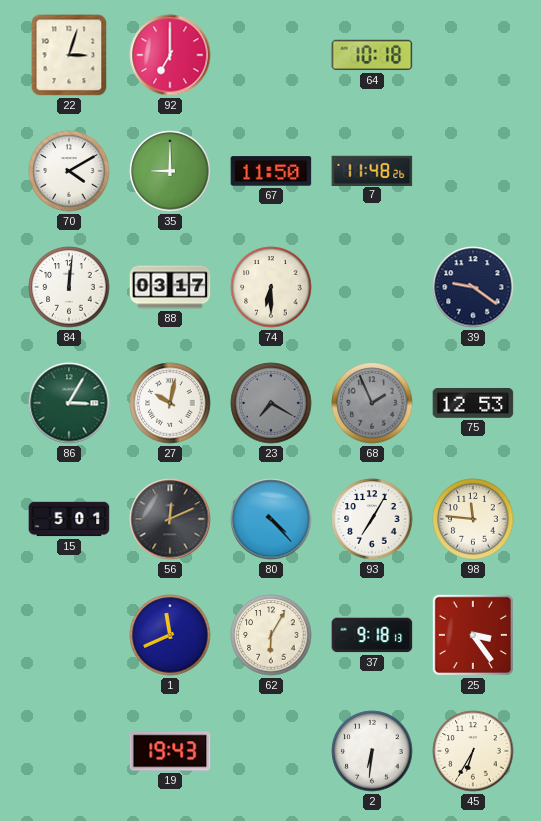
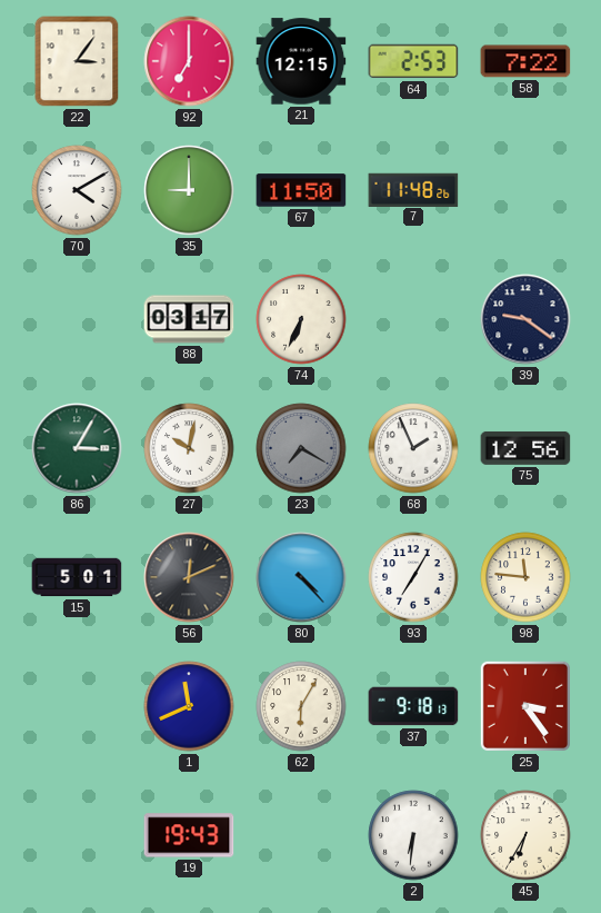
22: 3:03 -> 3:06
21: none -> 12:15
64: 10:18 -> 2:53
58: none -> 7:22
84: 12:01 -> none
74: 6:30 -> 6:34
68 dial: grey -> white
75: 12:53 -> 12:56
